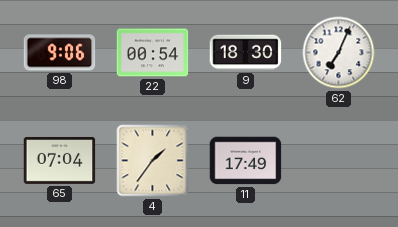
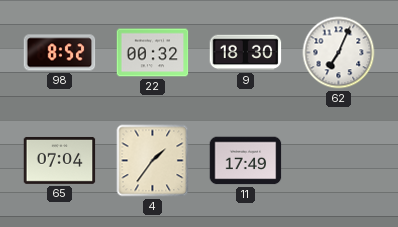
98: 9:06 -> 8:52
22: 00:54 -> 00:32
